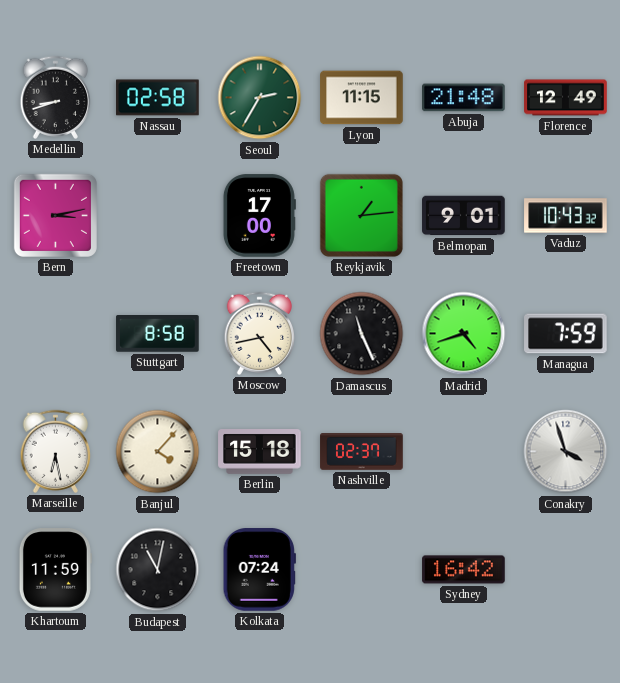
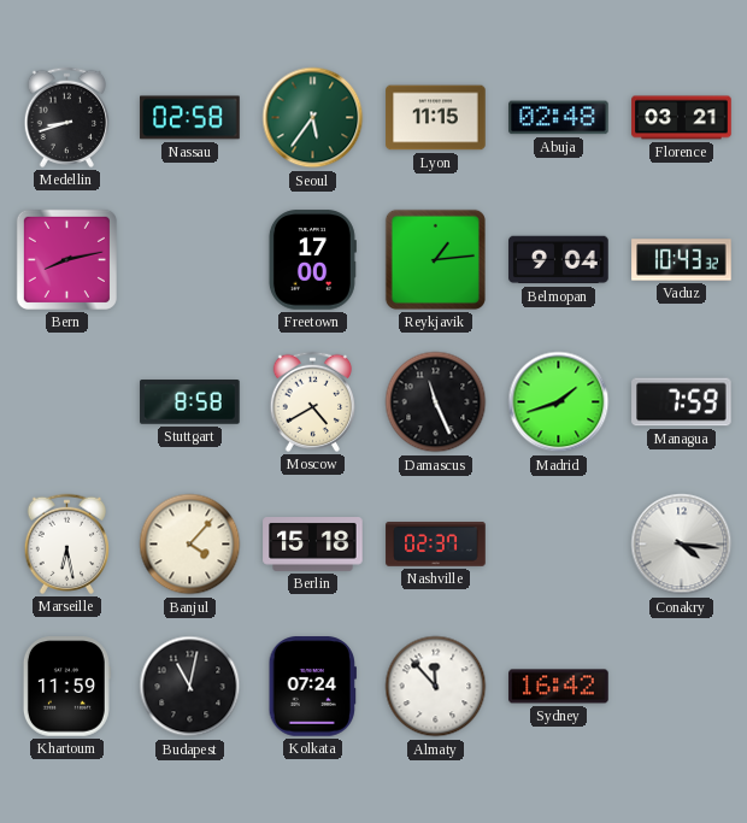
Seoul: 2:35 -> 5:36
Abuja: 21:48 -> 02:48
Florence: 12:49 -> 03:21
Bern: 3:13 -> 8:13
Belmopan: 9:01 -> 9:04
Moscow: 4:43 -> 4:40
Madrid: 4:42 -> 1:42
Conakry: 3:57 -> 4:16
Almaty: none -> 11:53
